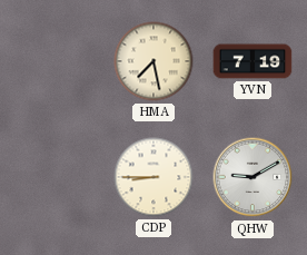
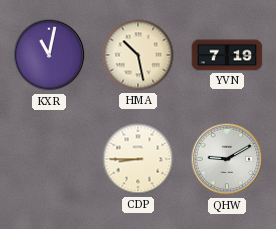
KXR: none -> 11:02
HMA: 7:28 -> 10:28
